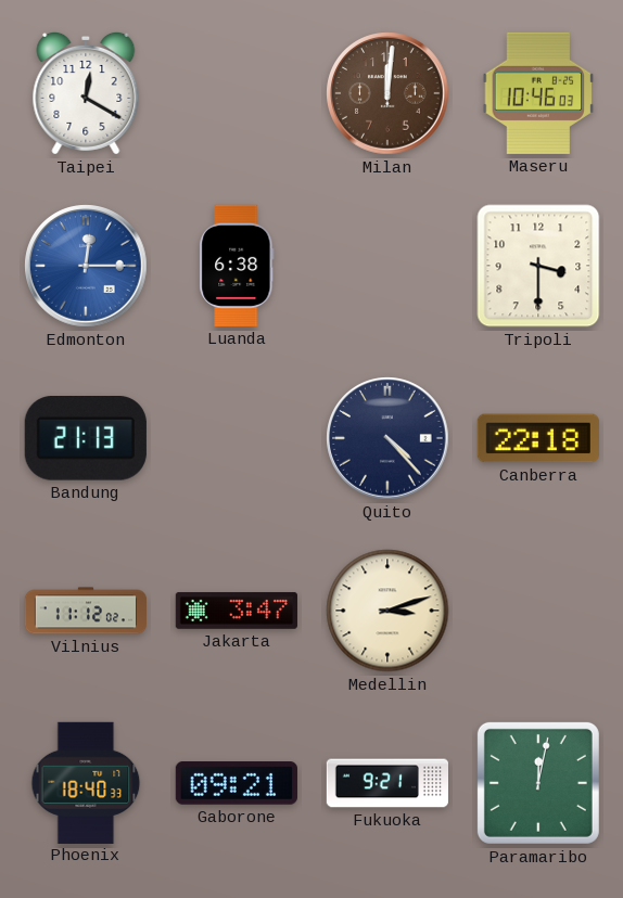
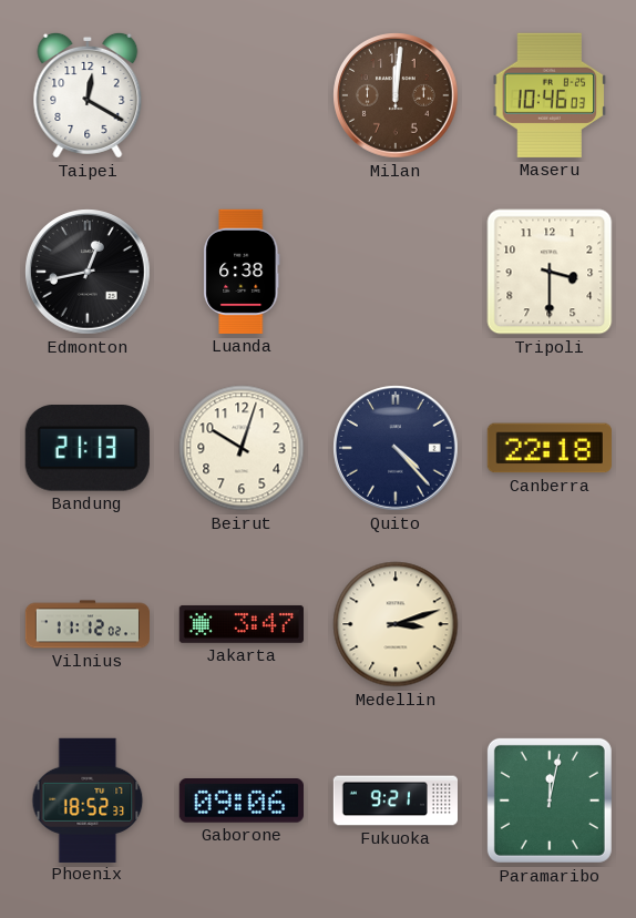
Edmonton: 12:15 -> 12:43
Edmonton dial: blue -> black
Beirut: none -> 10:03
Phoenix: 18:40 -> 18:52
Gaborone: 09:21 -> 09:06
